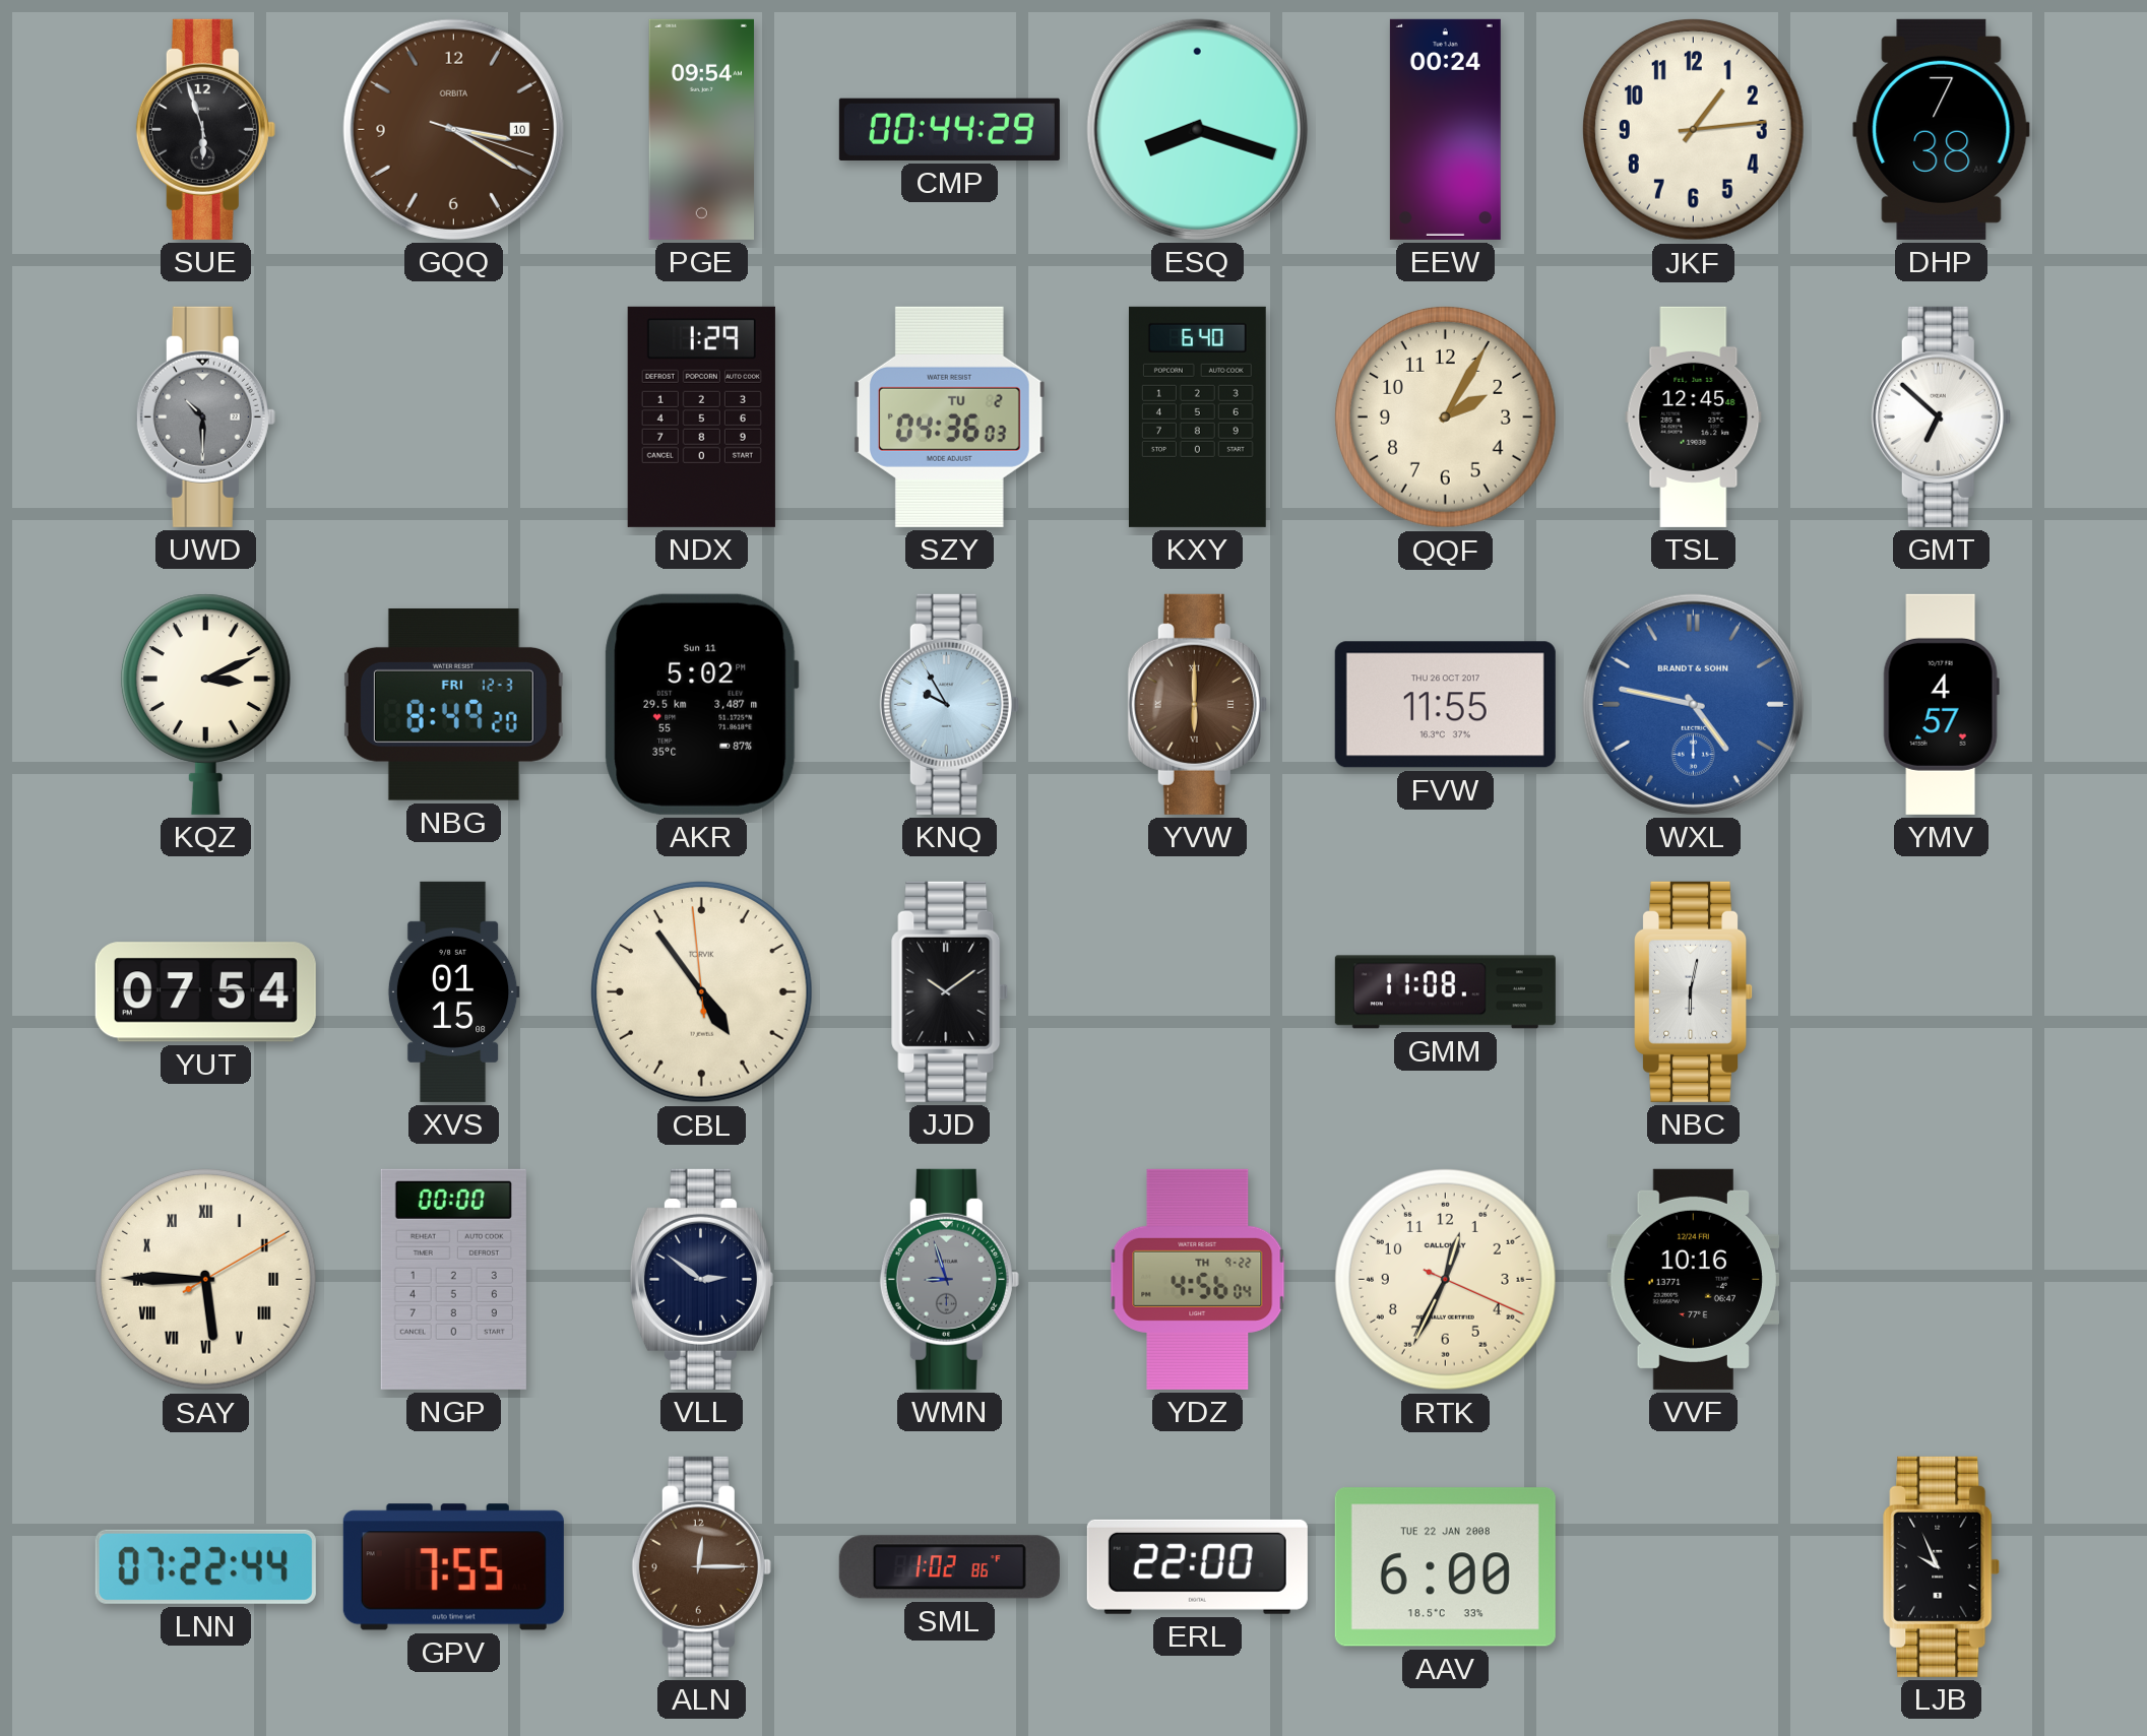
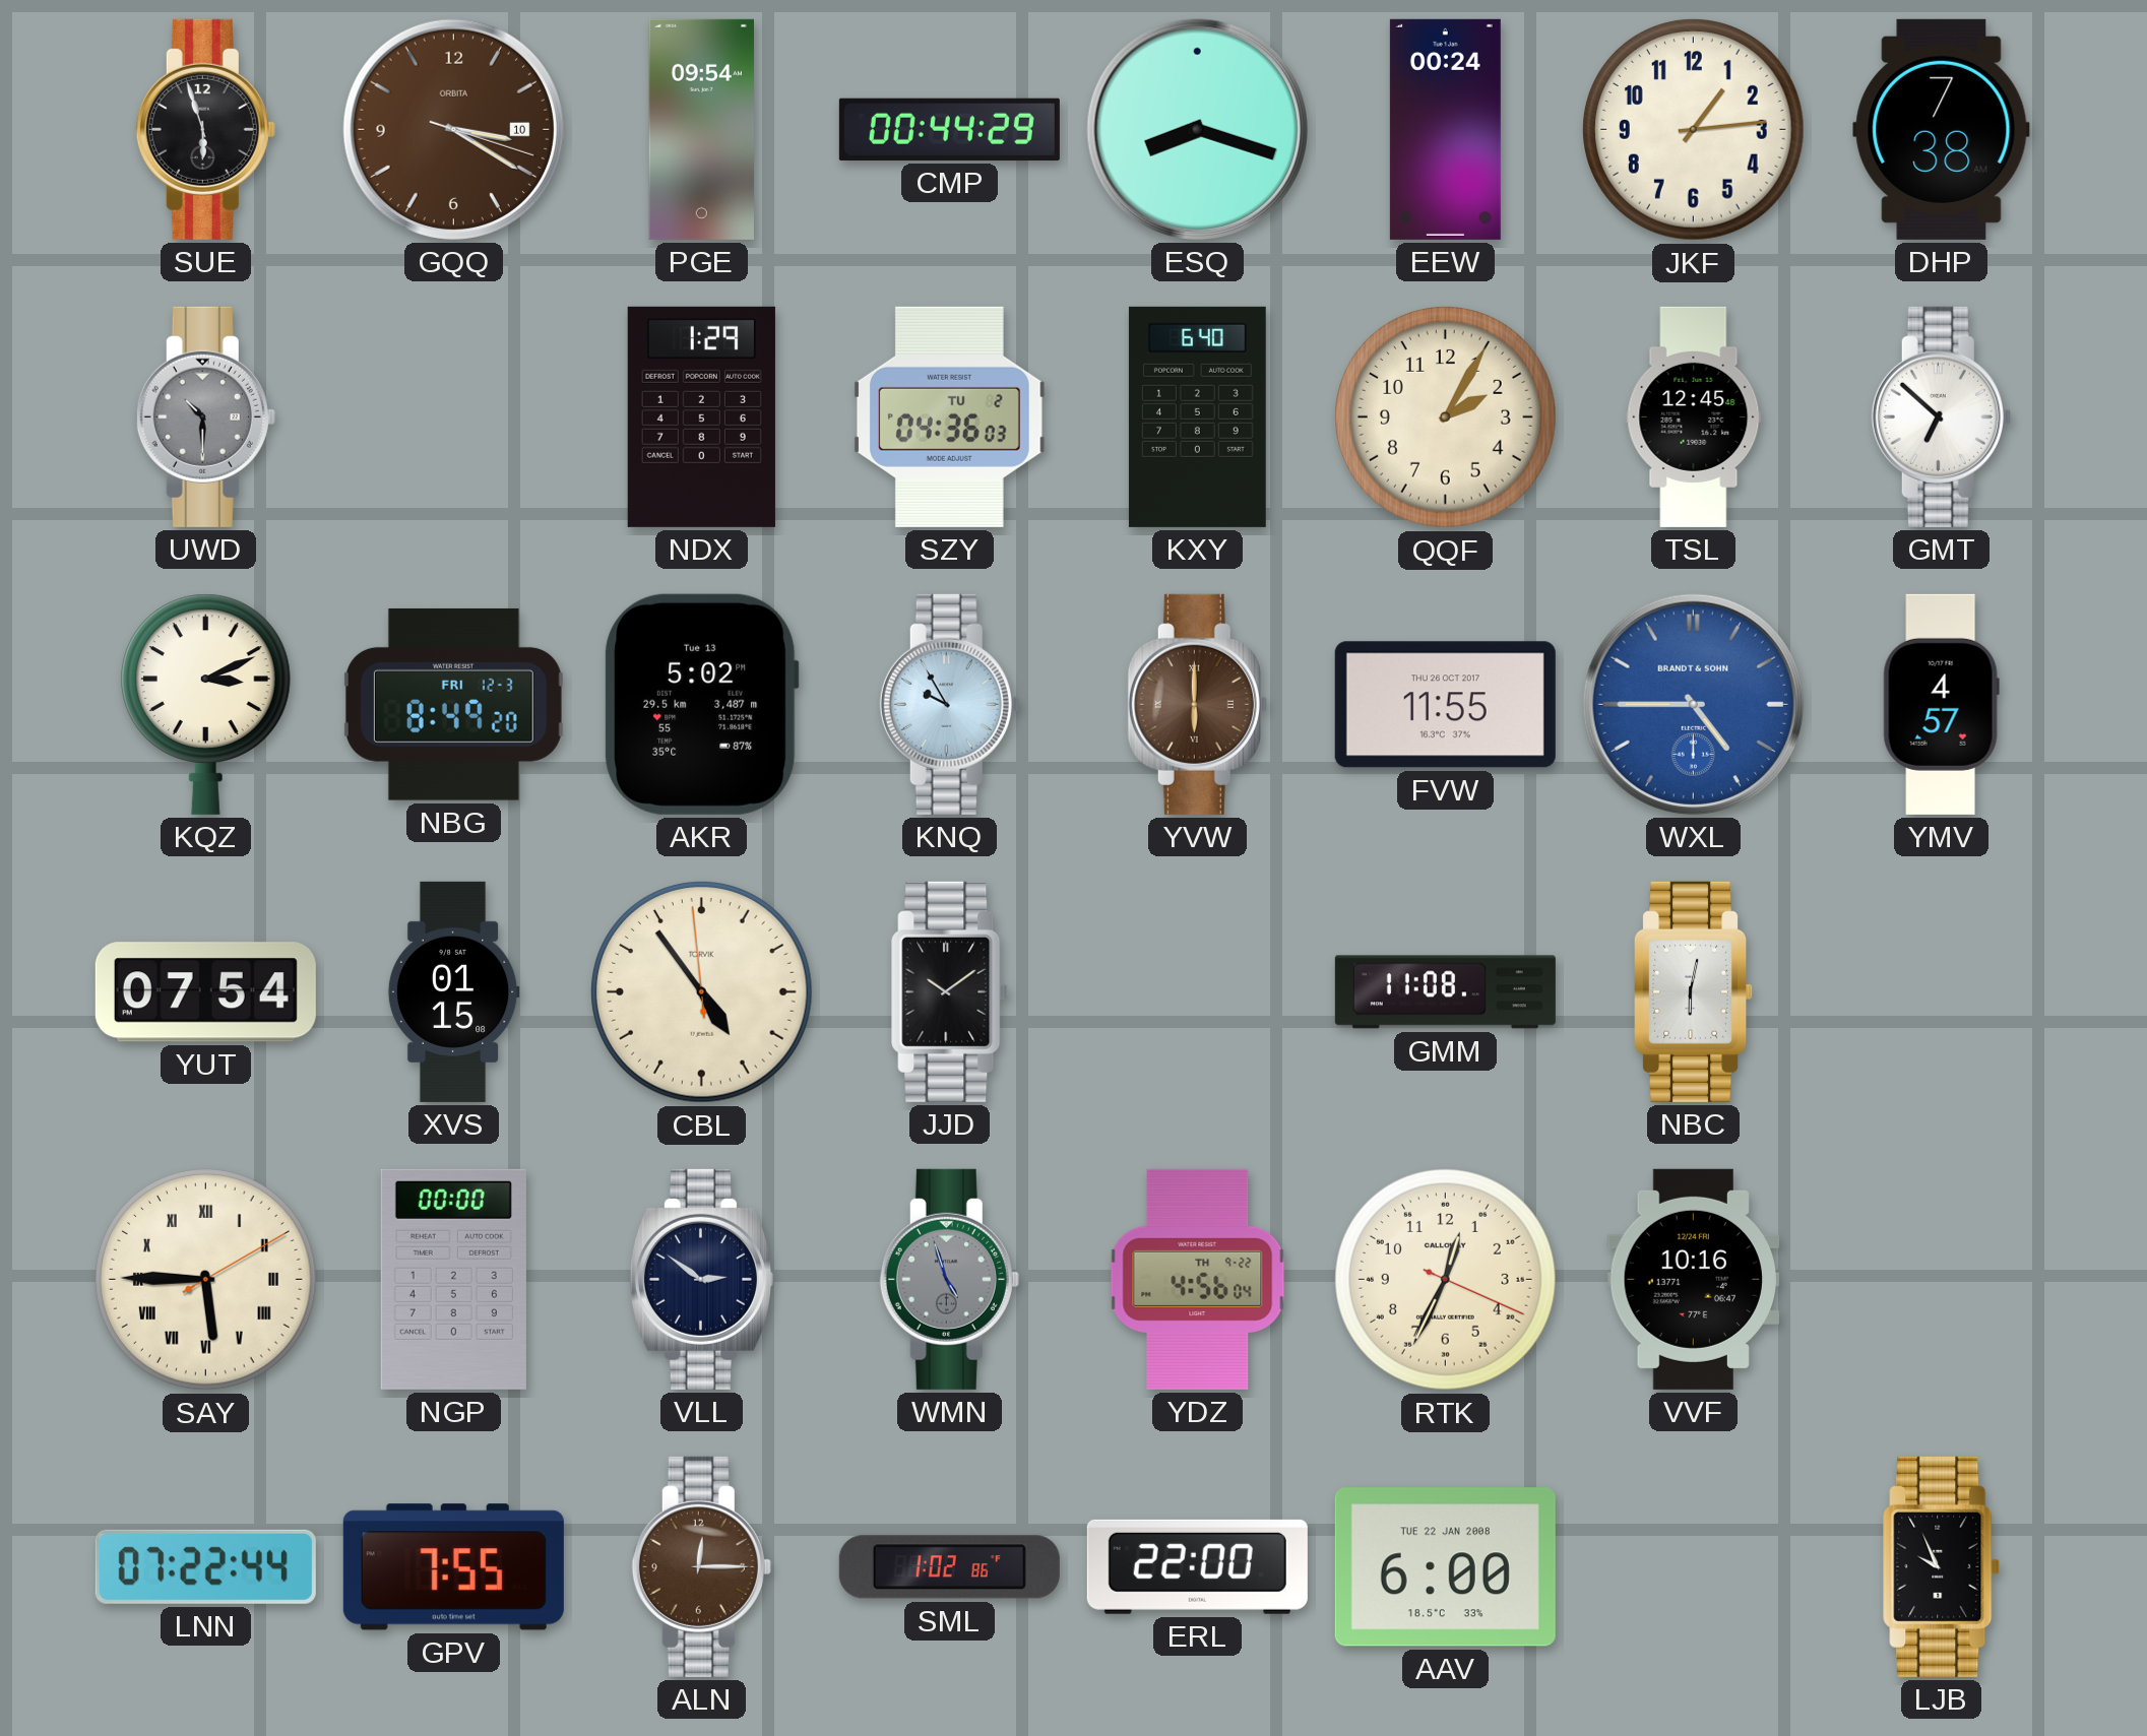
AKR date: Sun 11 -> Tue 13
WXL: 4:47 -> 4:45
WMN: 8:57 -> 4:57
